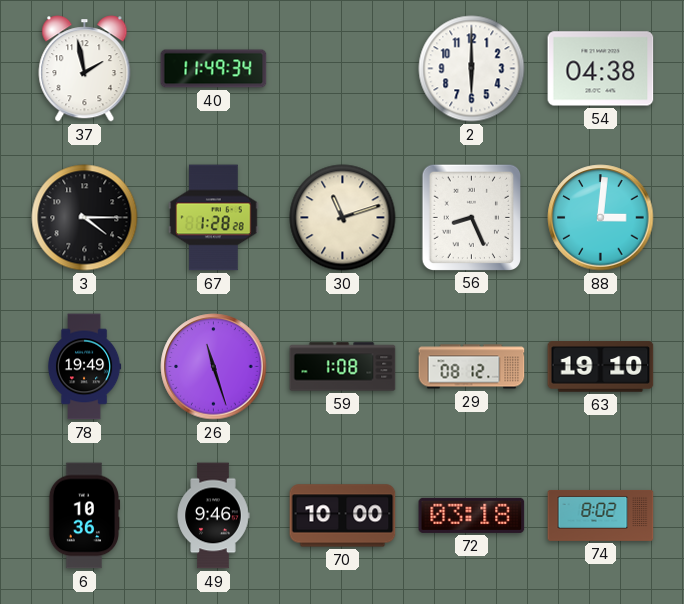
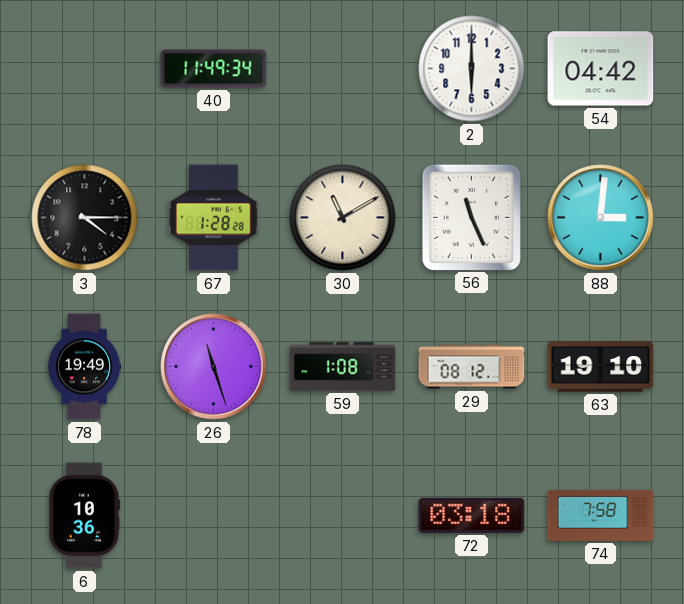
37: 1:58 -> none
54: 04:38 -> 04:42
30: 11:12 -> 11:10
56: 8:26 -> 11:26
49: 9:46 -> none
70: 10:00 -> none
74: 8:02 -> 7:58
